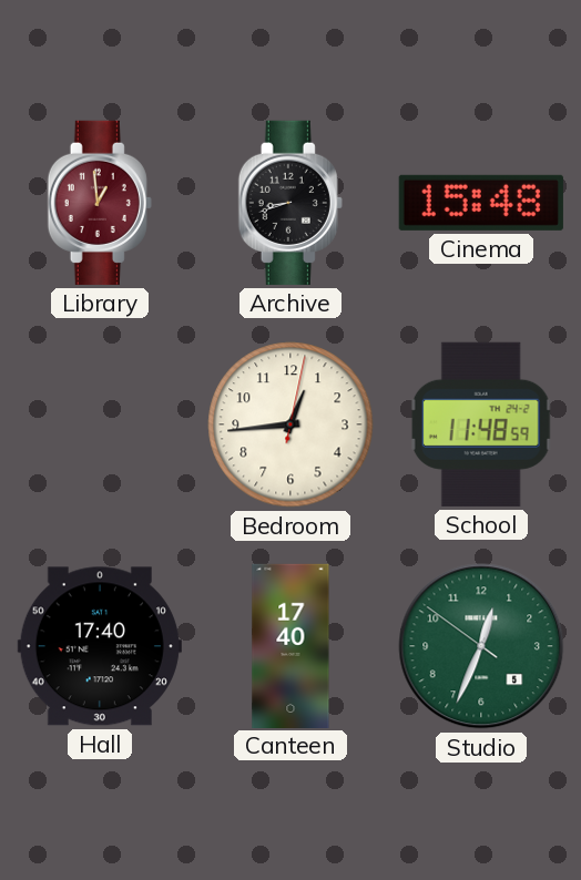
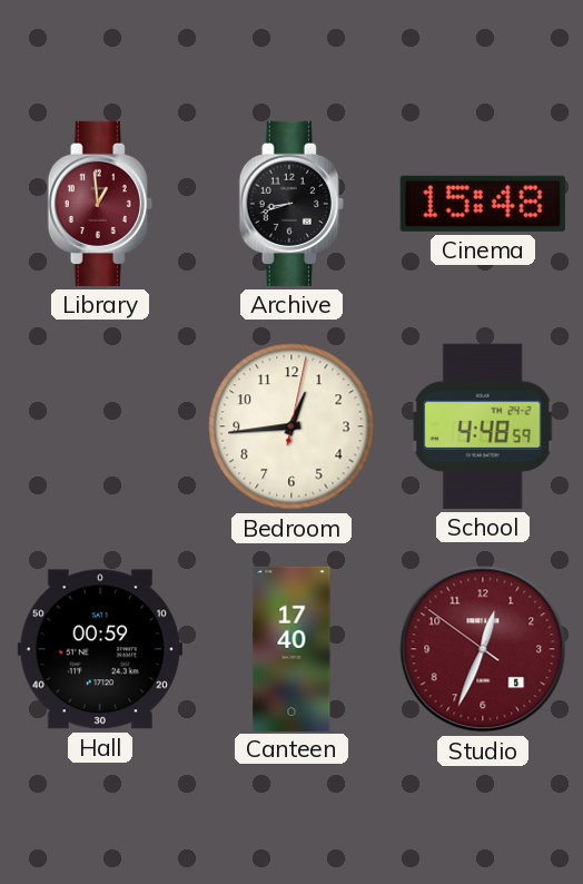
School: 11:48 -> 4:48
Hall: 17:40 -> 00:59
Studio dial: green -> burgundy
